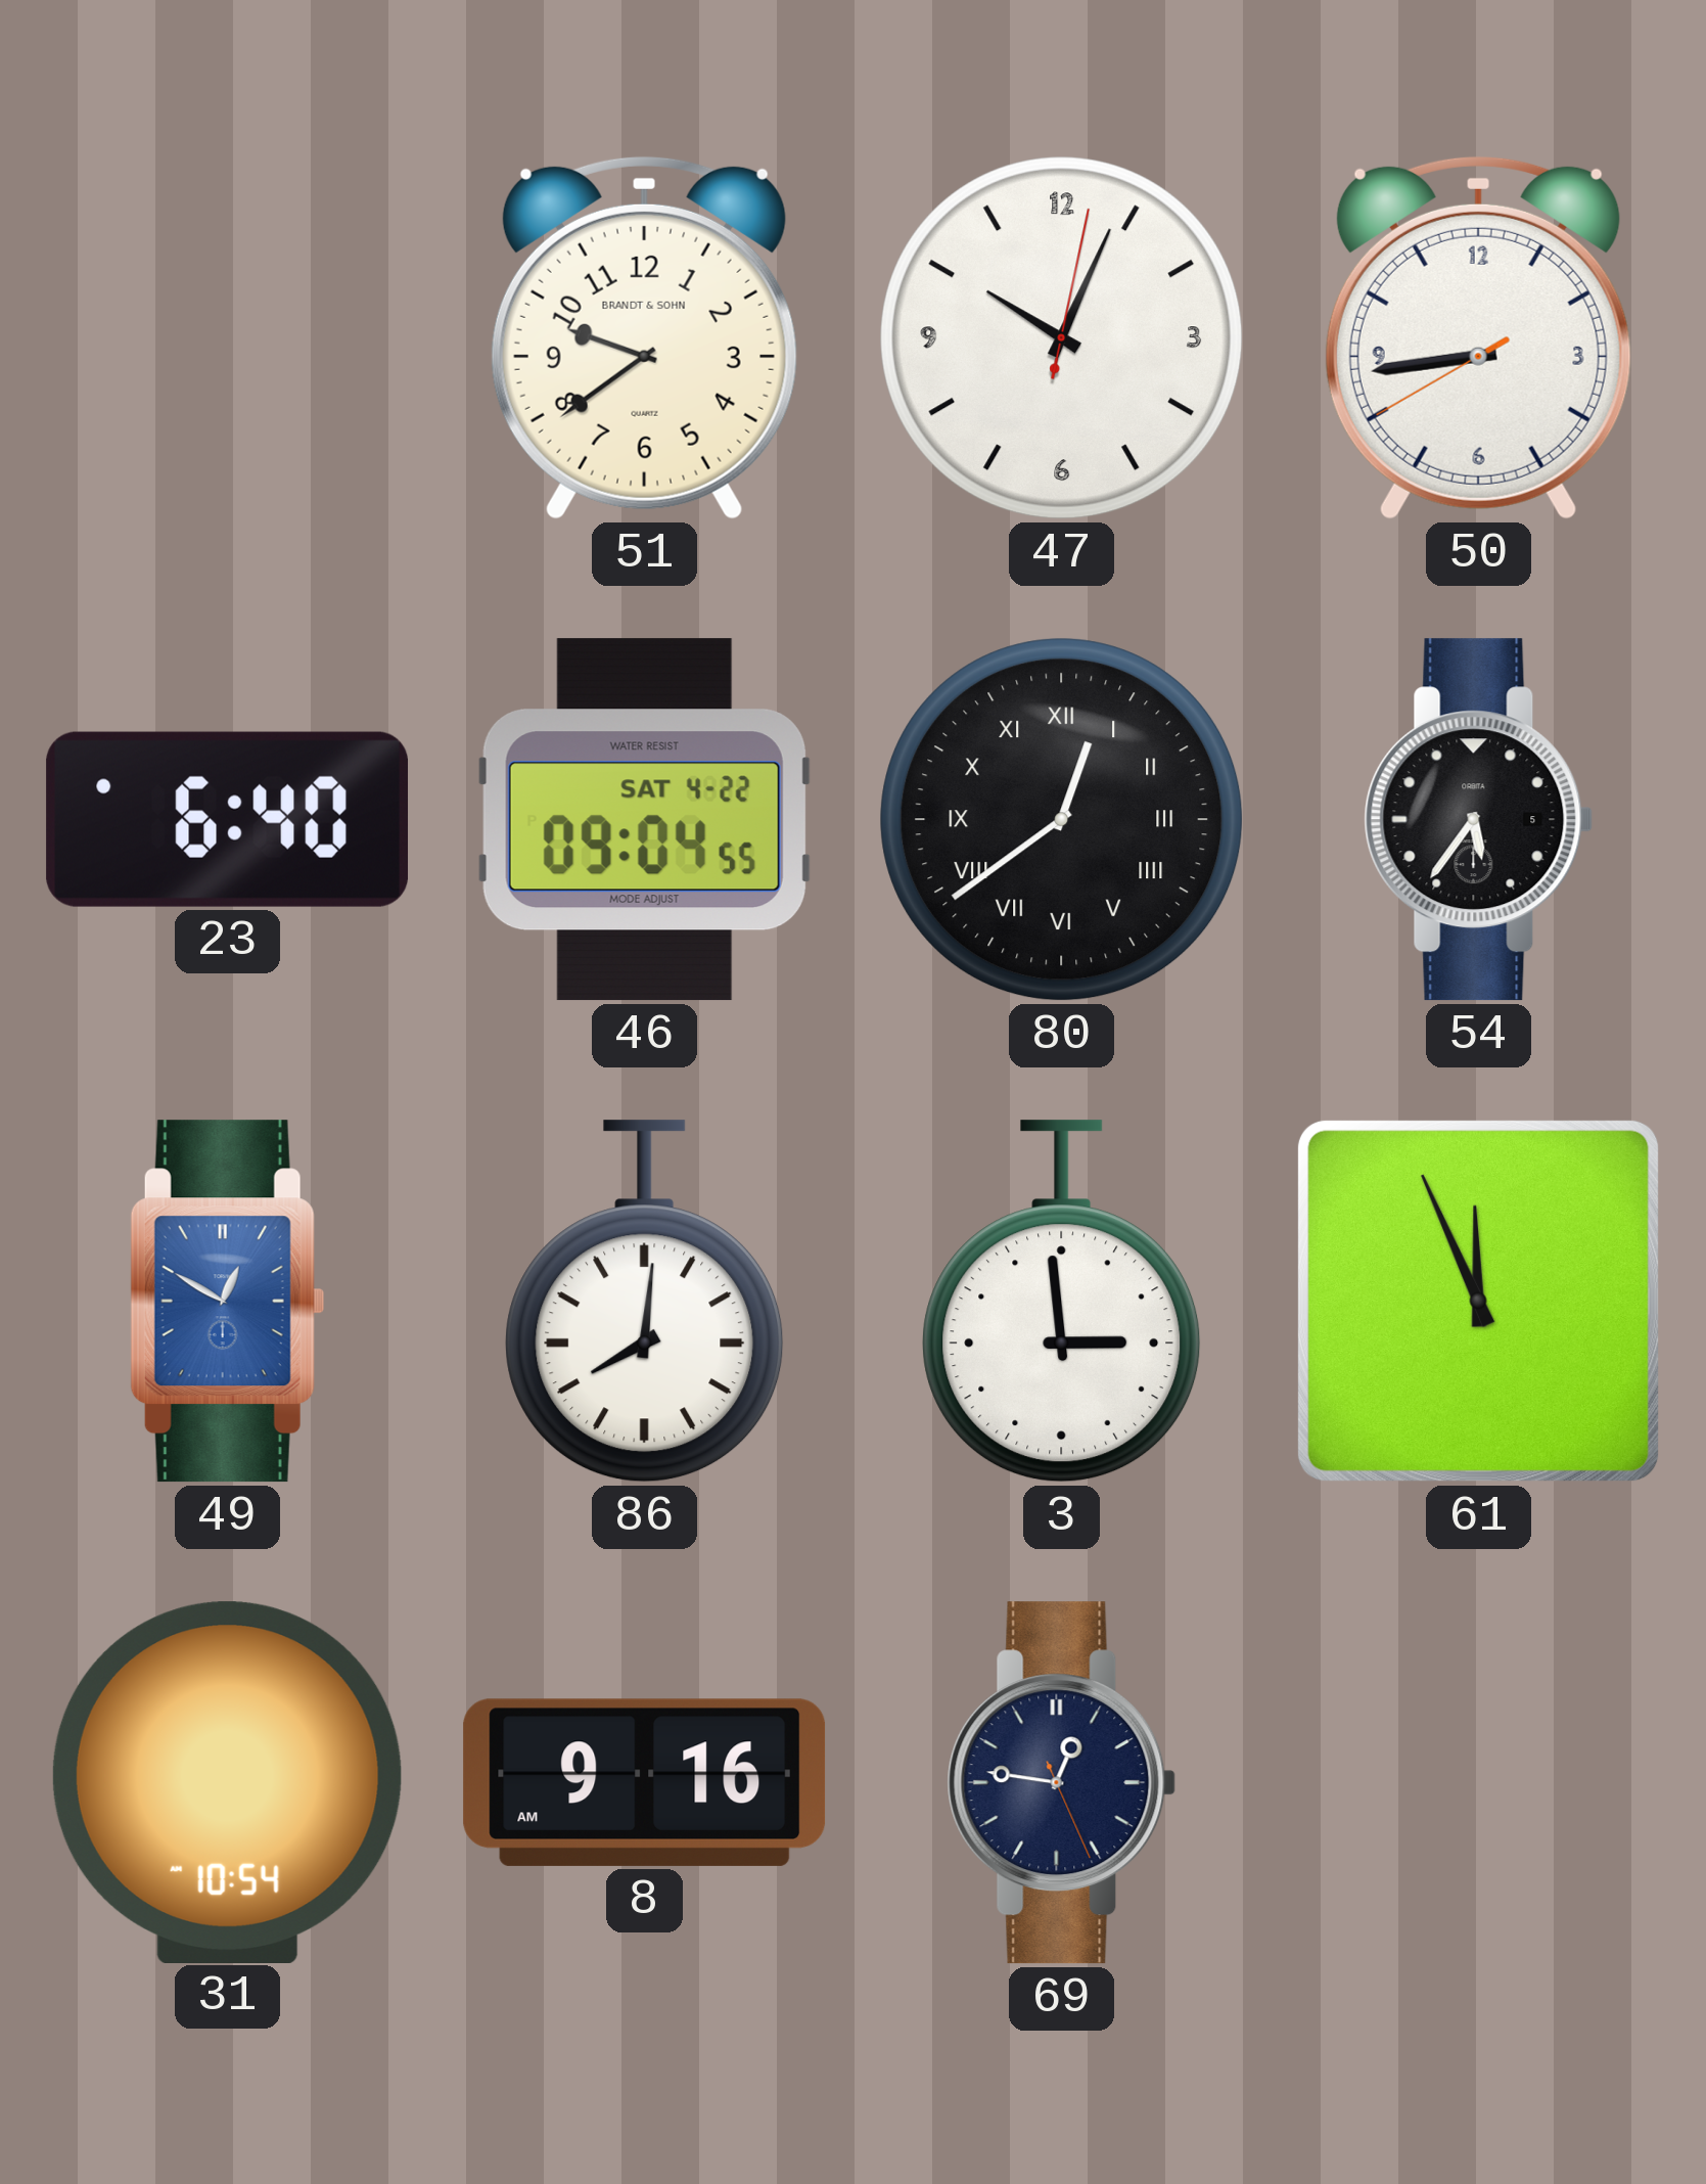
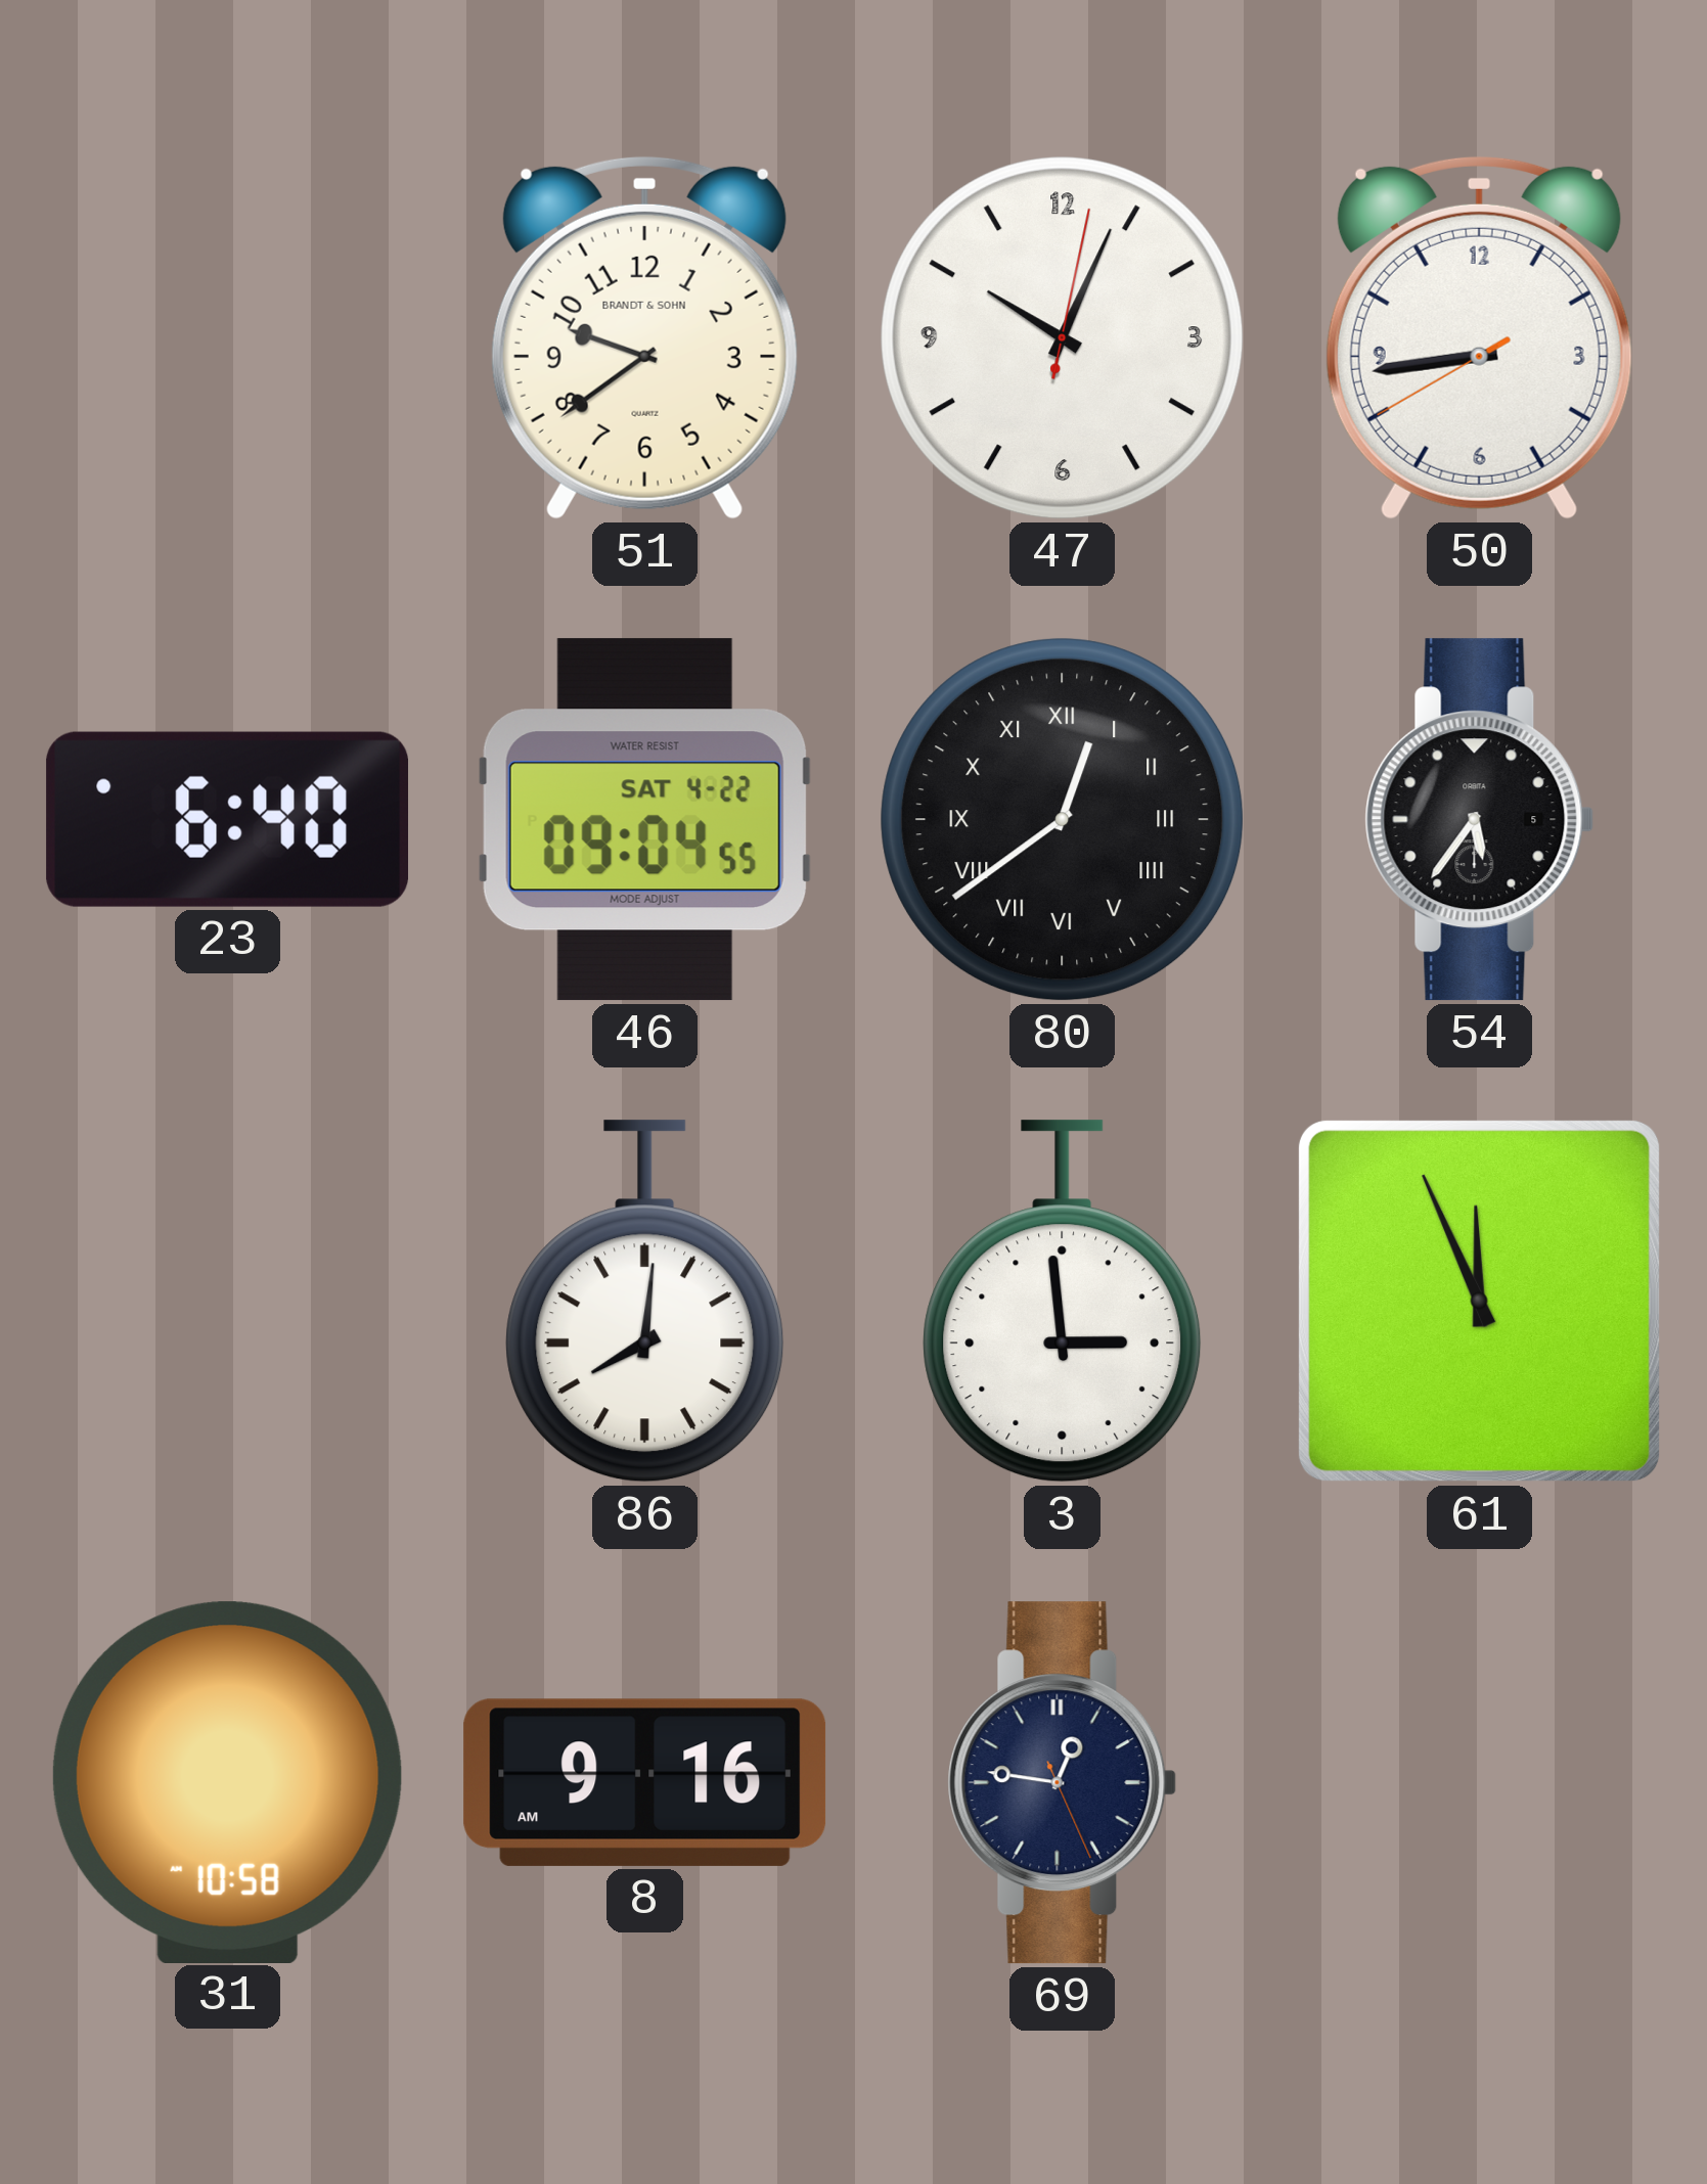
49: 12:50 -> none
31: 10:54 -> 10:58
